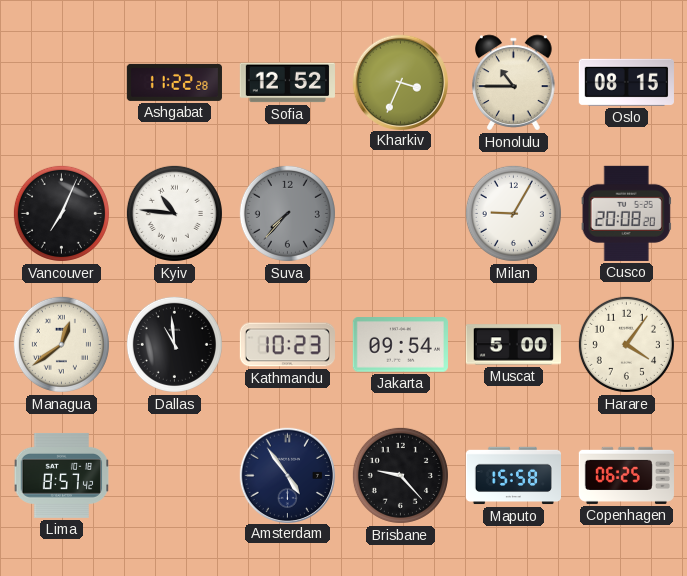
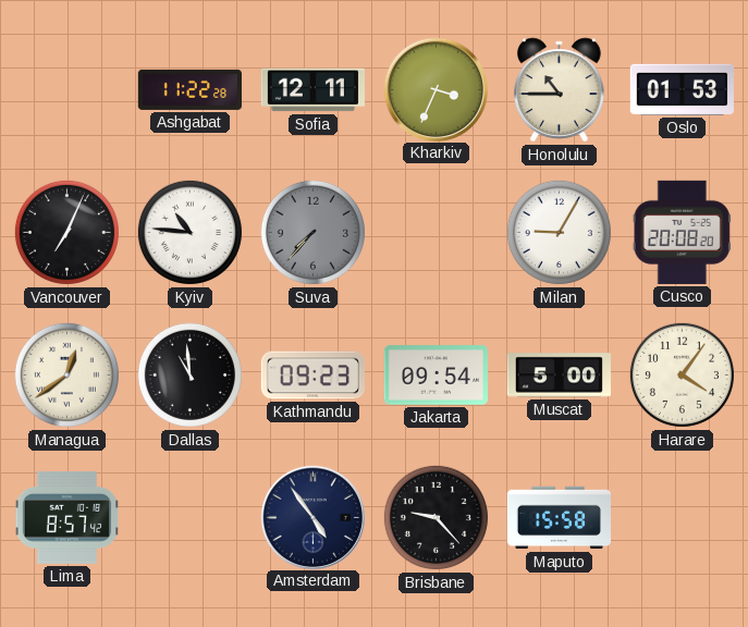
Sofia: 12:52 -> 12:11
Oslo: 08:15 -> 01:53
Kathmandu: 10:23 -> 09:23
Copenhagen: 06:25 -> none
